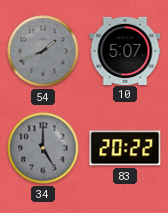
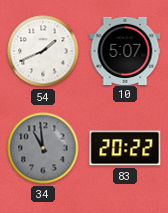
54 dial: grey -> white
34: 5:00 -> 10:59
